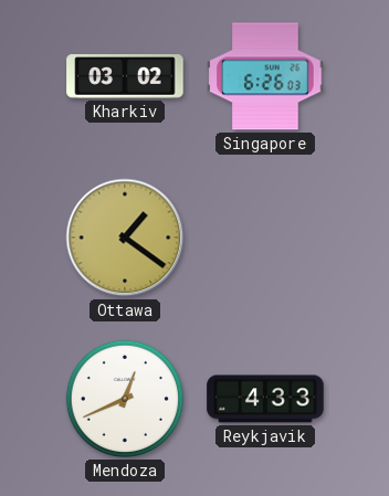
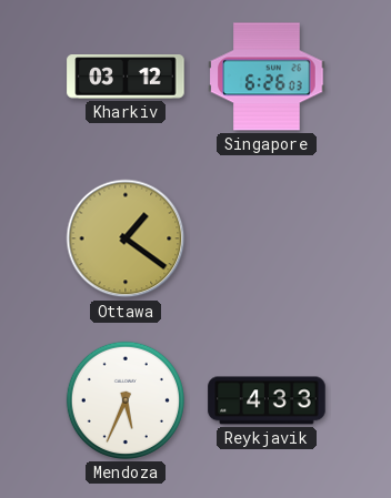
Kharkiv: 03:02 -> 03:12
Mendoza: 12:41 -> 5:34
